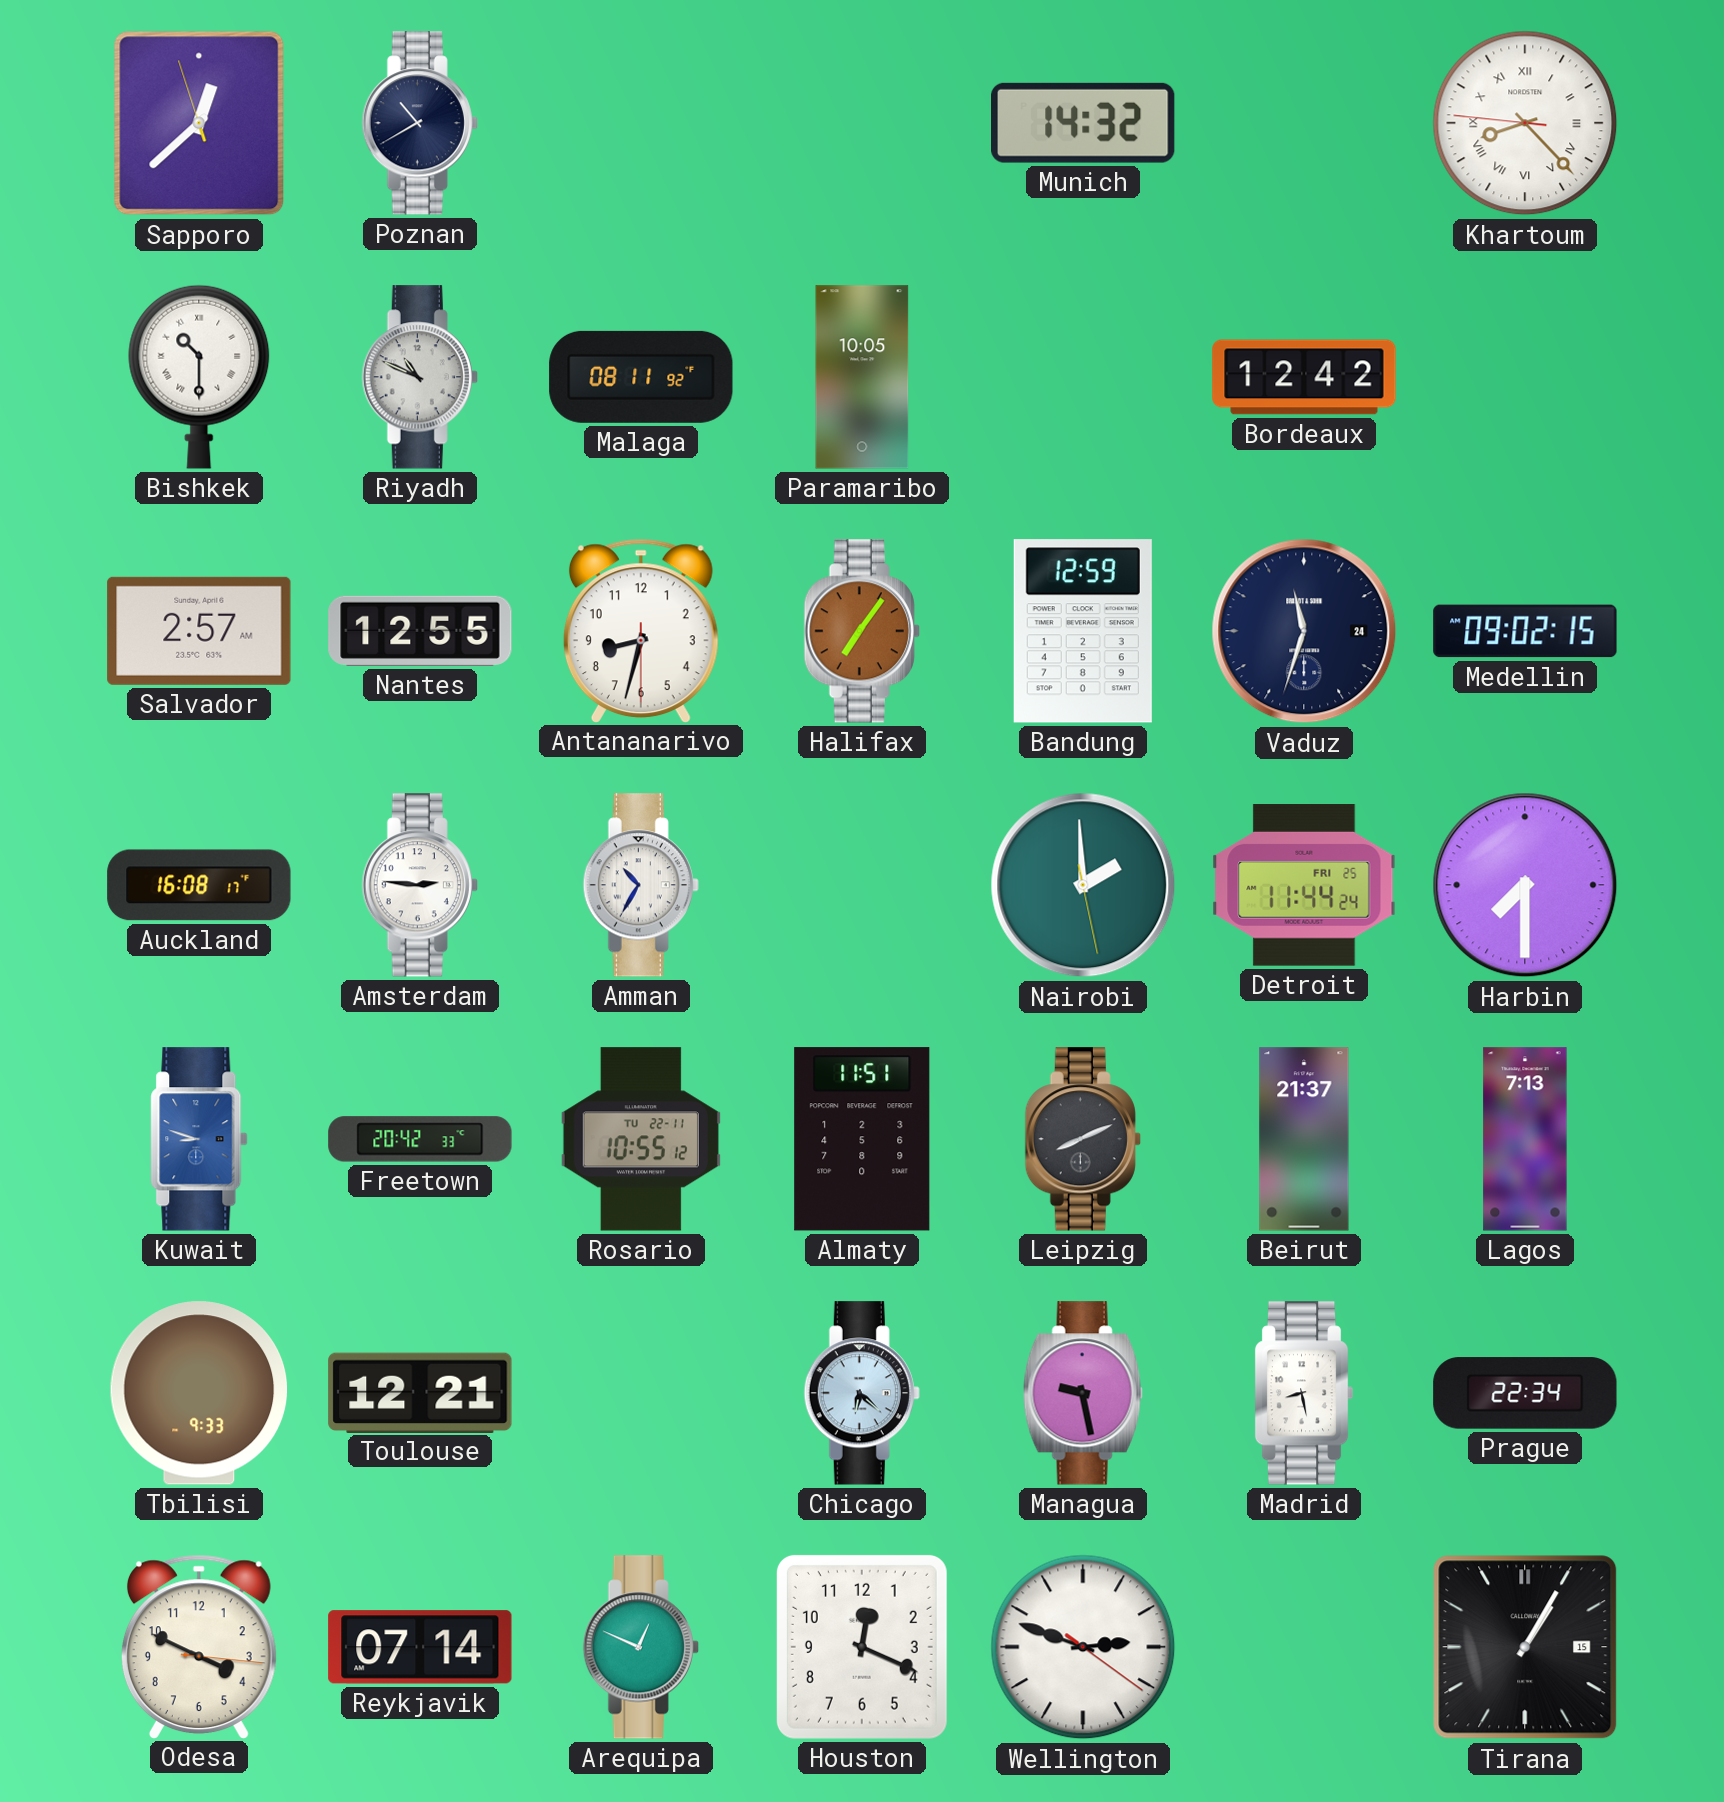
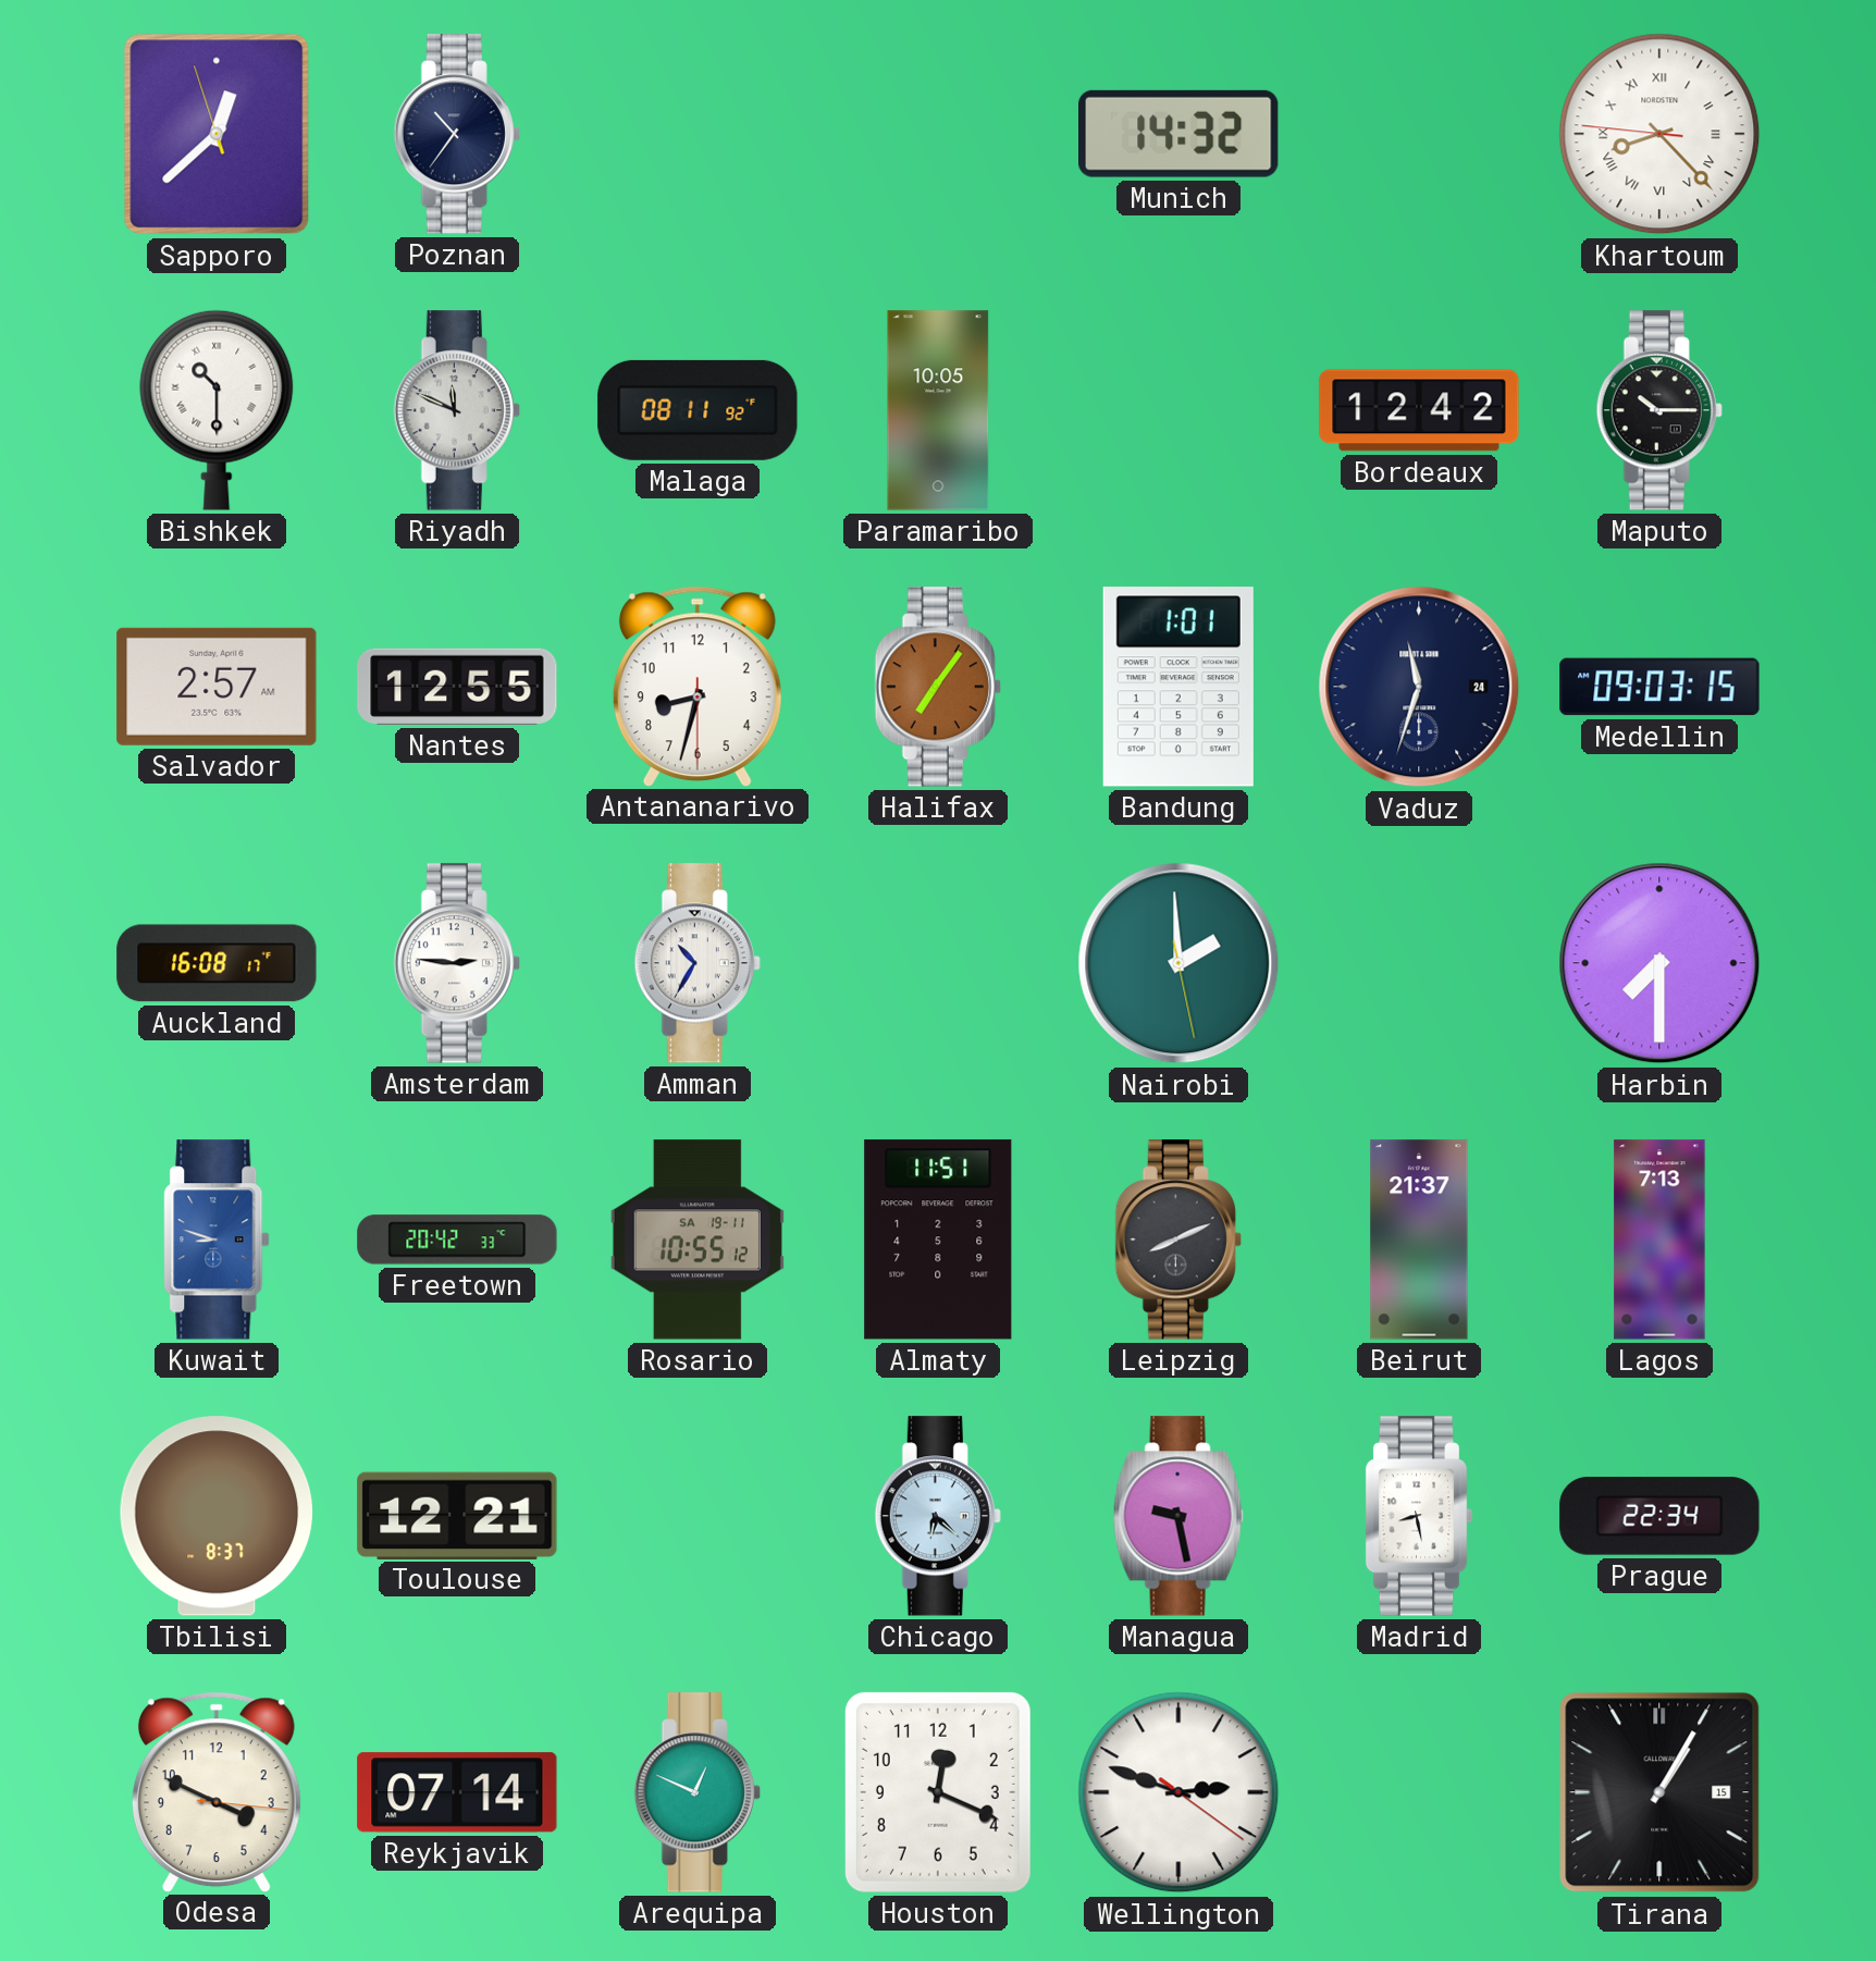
Poznan: 10:40 -> 10:36
Riyadh: 10:49 -> 11:49
Maputo: none -> 10:15
Bandung: 12:59 -> 1:01
Medellin: 09:02 -> 09:03
Detroit: 11:44 -> none
Rosario date: TU 22-11 -> SA 19-11
Tbilisi: 9:33 -> 8:37
